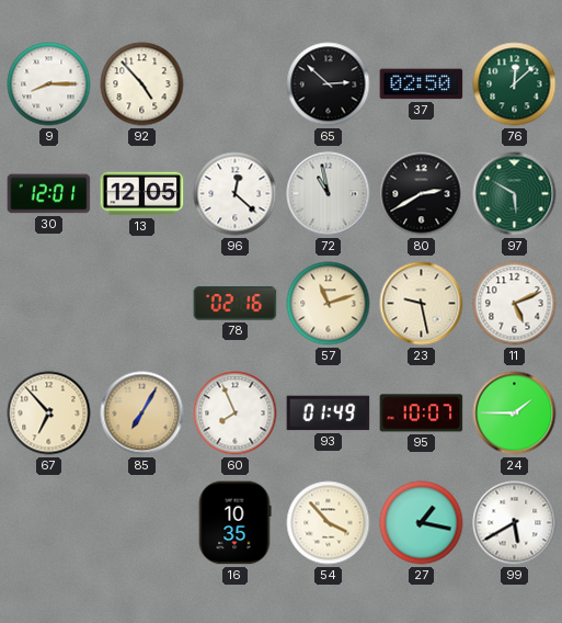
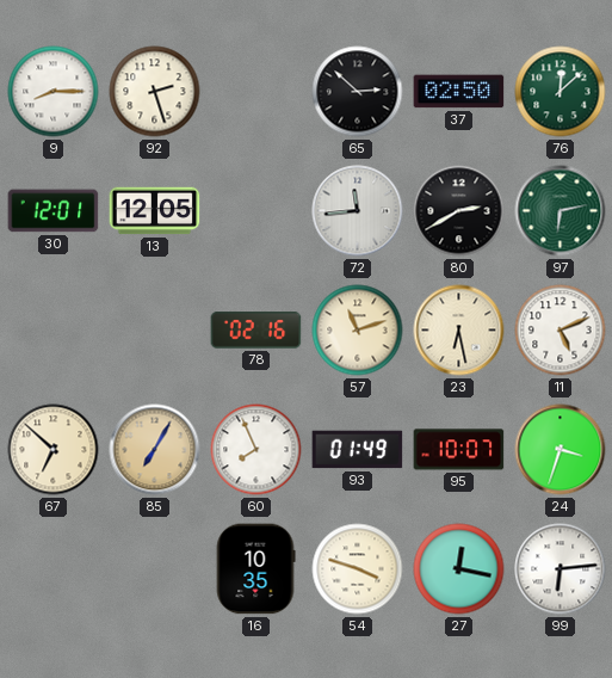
92: 4:53 -> 2:27
96: 12:22 -> none
72: 10:58 -> 11:44
97: 5:50 -> 6:13
23: 9:28 -> 6:28
67: 6:53 -> 6:52
24: 1:45 -> 3:33
54: 3:53 -> 3:48
27: 1:17 -> 12:17
99: 5:40 -> 6:14
